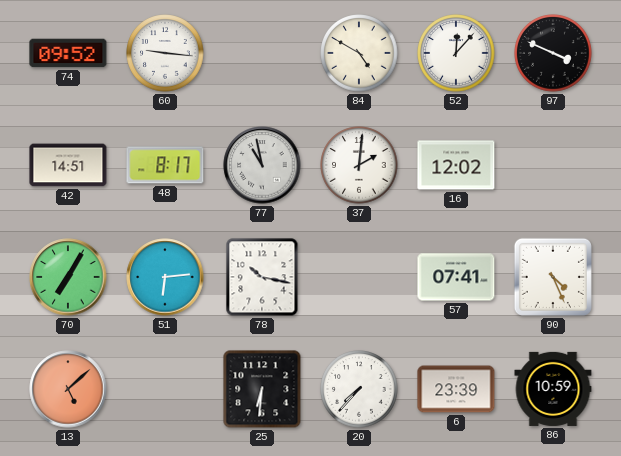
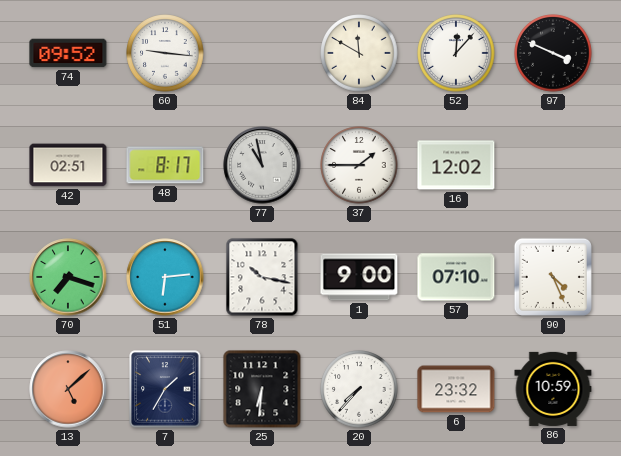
84: 4:50 -> 11:50
42: 14:51 -> 02:51
37: 2:01 -> 1:45
70: 7:05 -> 7:18
1: none -> 9:00
57: 07:41 -> 07:10
7: none -> 1:35
6: 23:39 -> 23:32
